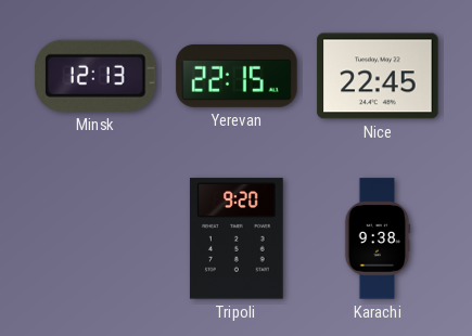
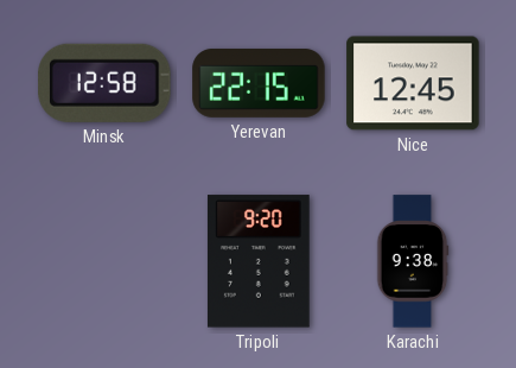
Minsk: 12:13 -> 12:58
Nice: 22:45 -> 12:45
